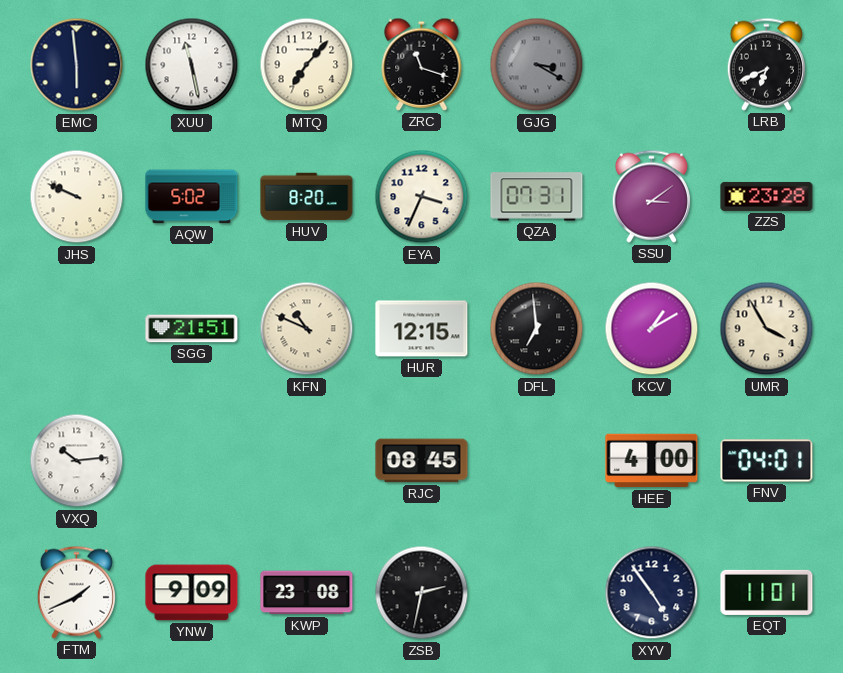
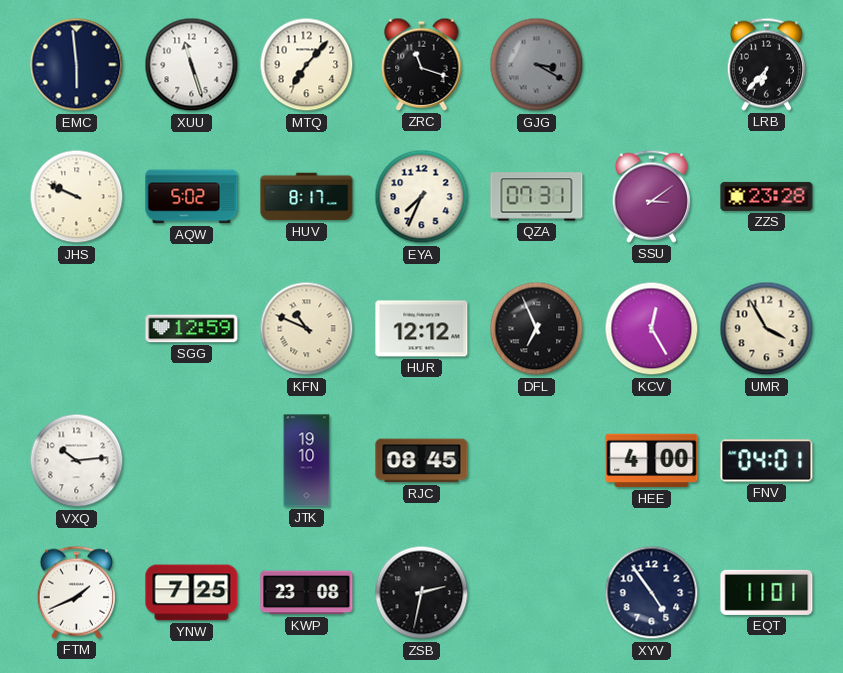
XUU: 11:28 -> 11:27
LRB: 6:41 -> 6:37
HUV: 8:20 -> 8:17
EYA: 3:34 -> 7:34
SGG: 21:51 -> 12:59
HUR: 12:15 -> 12:12
DFL: 6:59 -> 6:56
KCV: 1:10 -> 12:25
JTK: none -> 19:10
YNW: 9:09 -> 7:25
